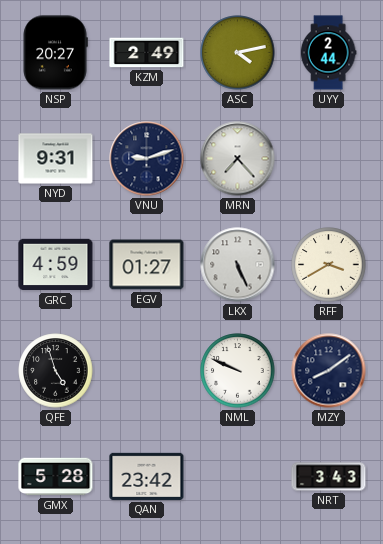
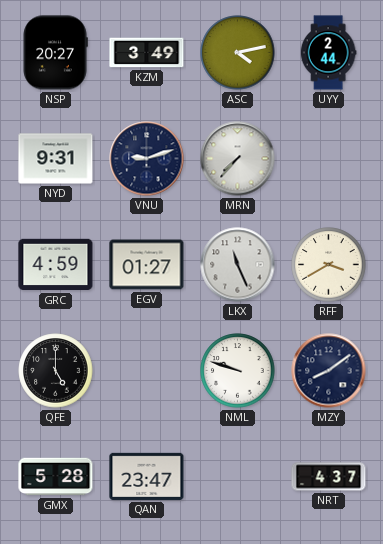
KZM: 2:49 -> 3:49
MRN: 7:23 -> 7:37
LKX: 5:26 -> 11:26
QFE: 4:57 -> 5:00
NML: 9:49 -> 9:48
QAN: 23:42 -> 23:47
NRT: 3:43 -> 4:37
